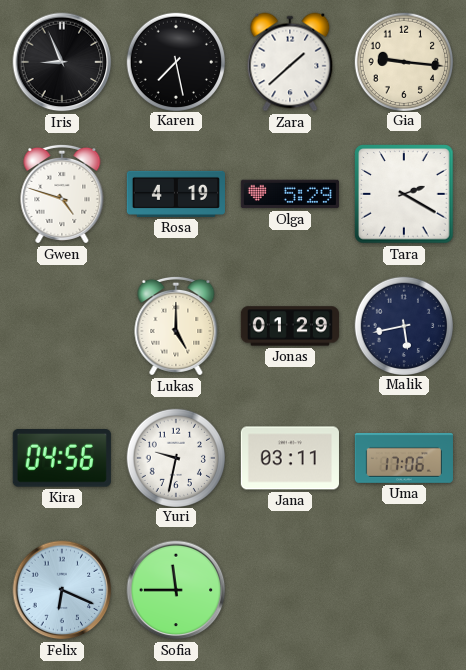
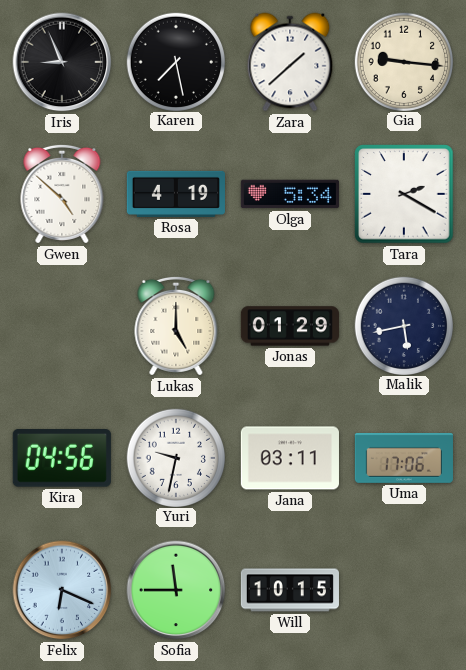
Gwen: 4:48 -> 4:52
Olga: 5:29 -> 5:34
Will: none -> 10:15
